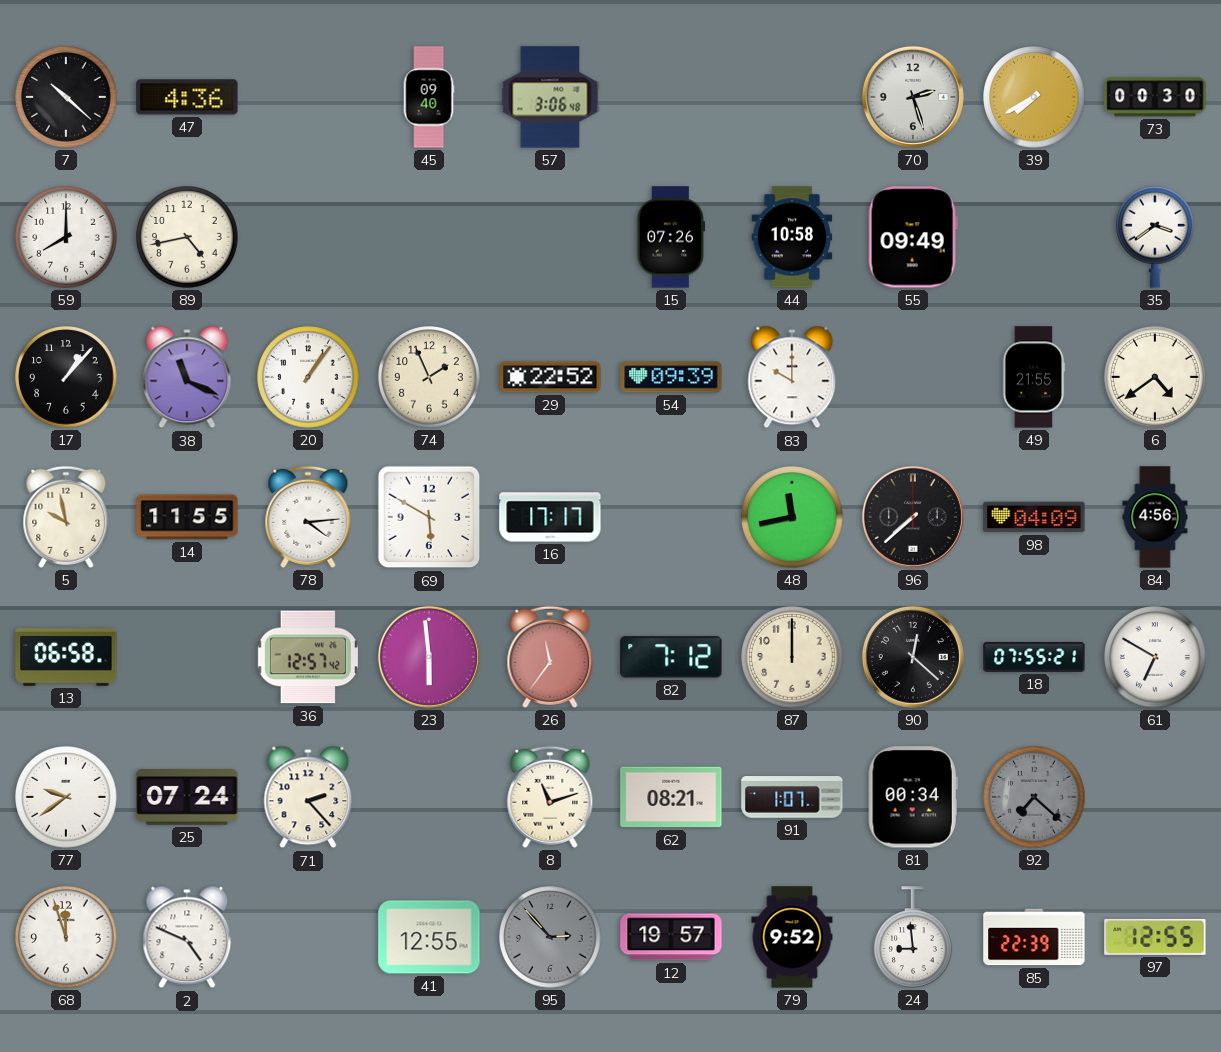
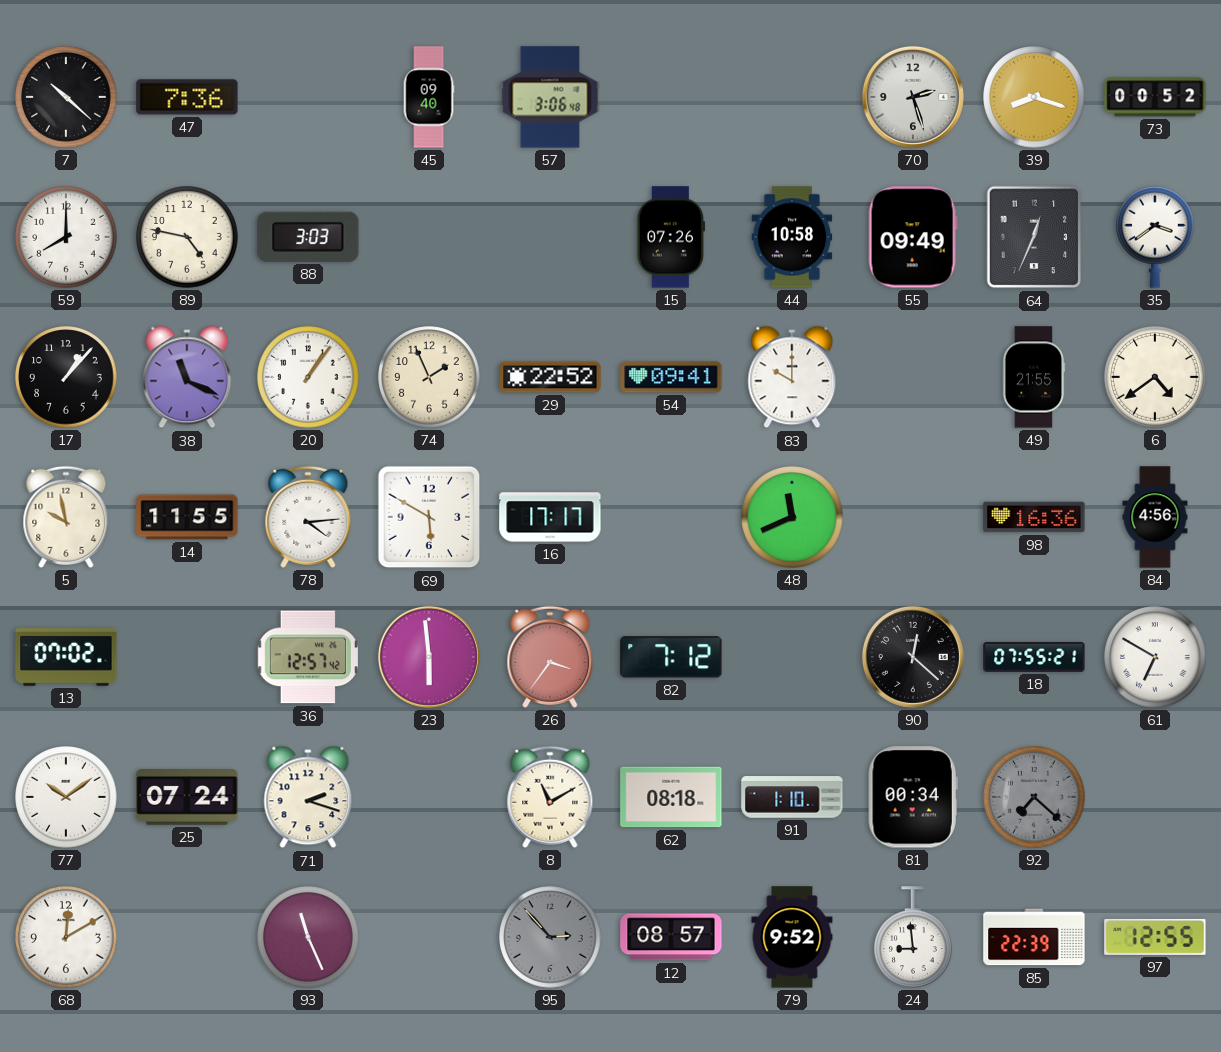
47: 4:36 -> 7:36
39: 7:40 -> 8:18
73: 00:30 -> 00:52
89: 4:43 -> 4:47
88: none -> 3:03
64: none -> 12:34
54: 09:39 -> 09:41
48: 11:43 -> 11:41
96: 7:38 -> none
98: 04:09 -> 16:36
13: 06:58 -> 07:02
26: 11:36 -> 3:36
87: 12:00 -> none
77: 9:39 -> 10:09
71: 2:23 -> 2:18
8: 11:12 -> 11:10
62: 08:21 -> 08:18
91: 1:07 -> 1:10
68: 11:57 -> 12:10
2: 4:49 -> none
93: none -> 11:26
41: 12:55 -> none
12: 19:57 -> 08:57
